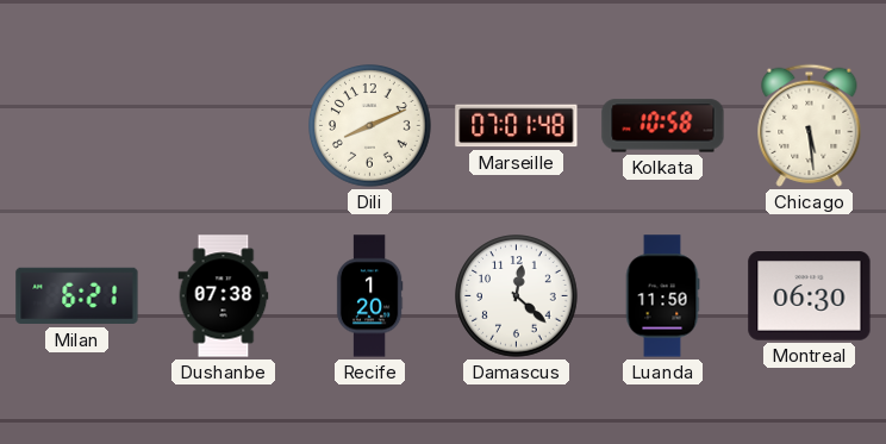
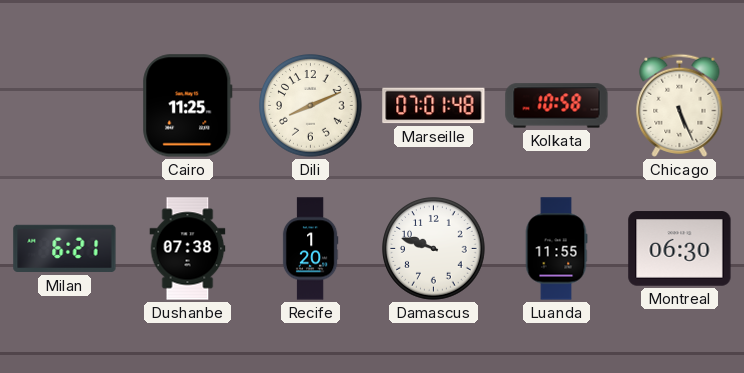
Cairo: none -> 11:25
Chicago: 5:29 -> 5:26
Damascus: 12:22 -> 9:48
Luanda: 11:50 -> 11:55
